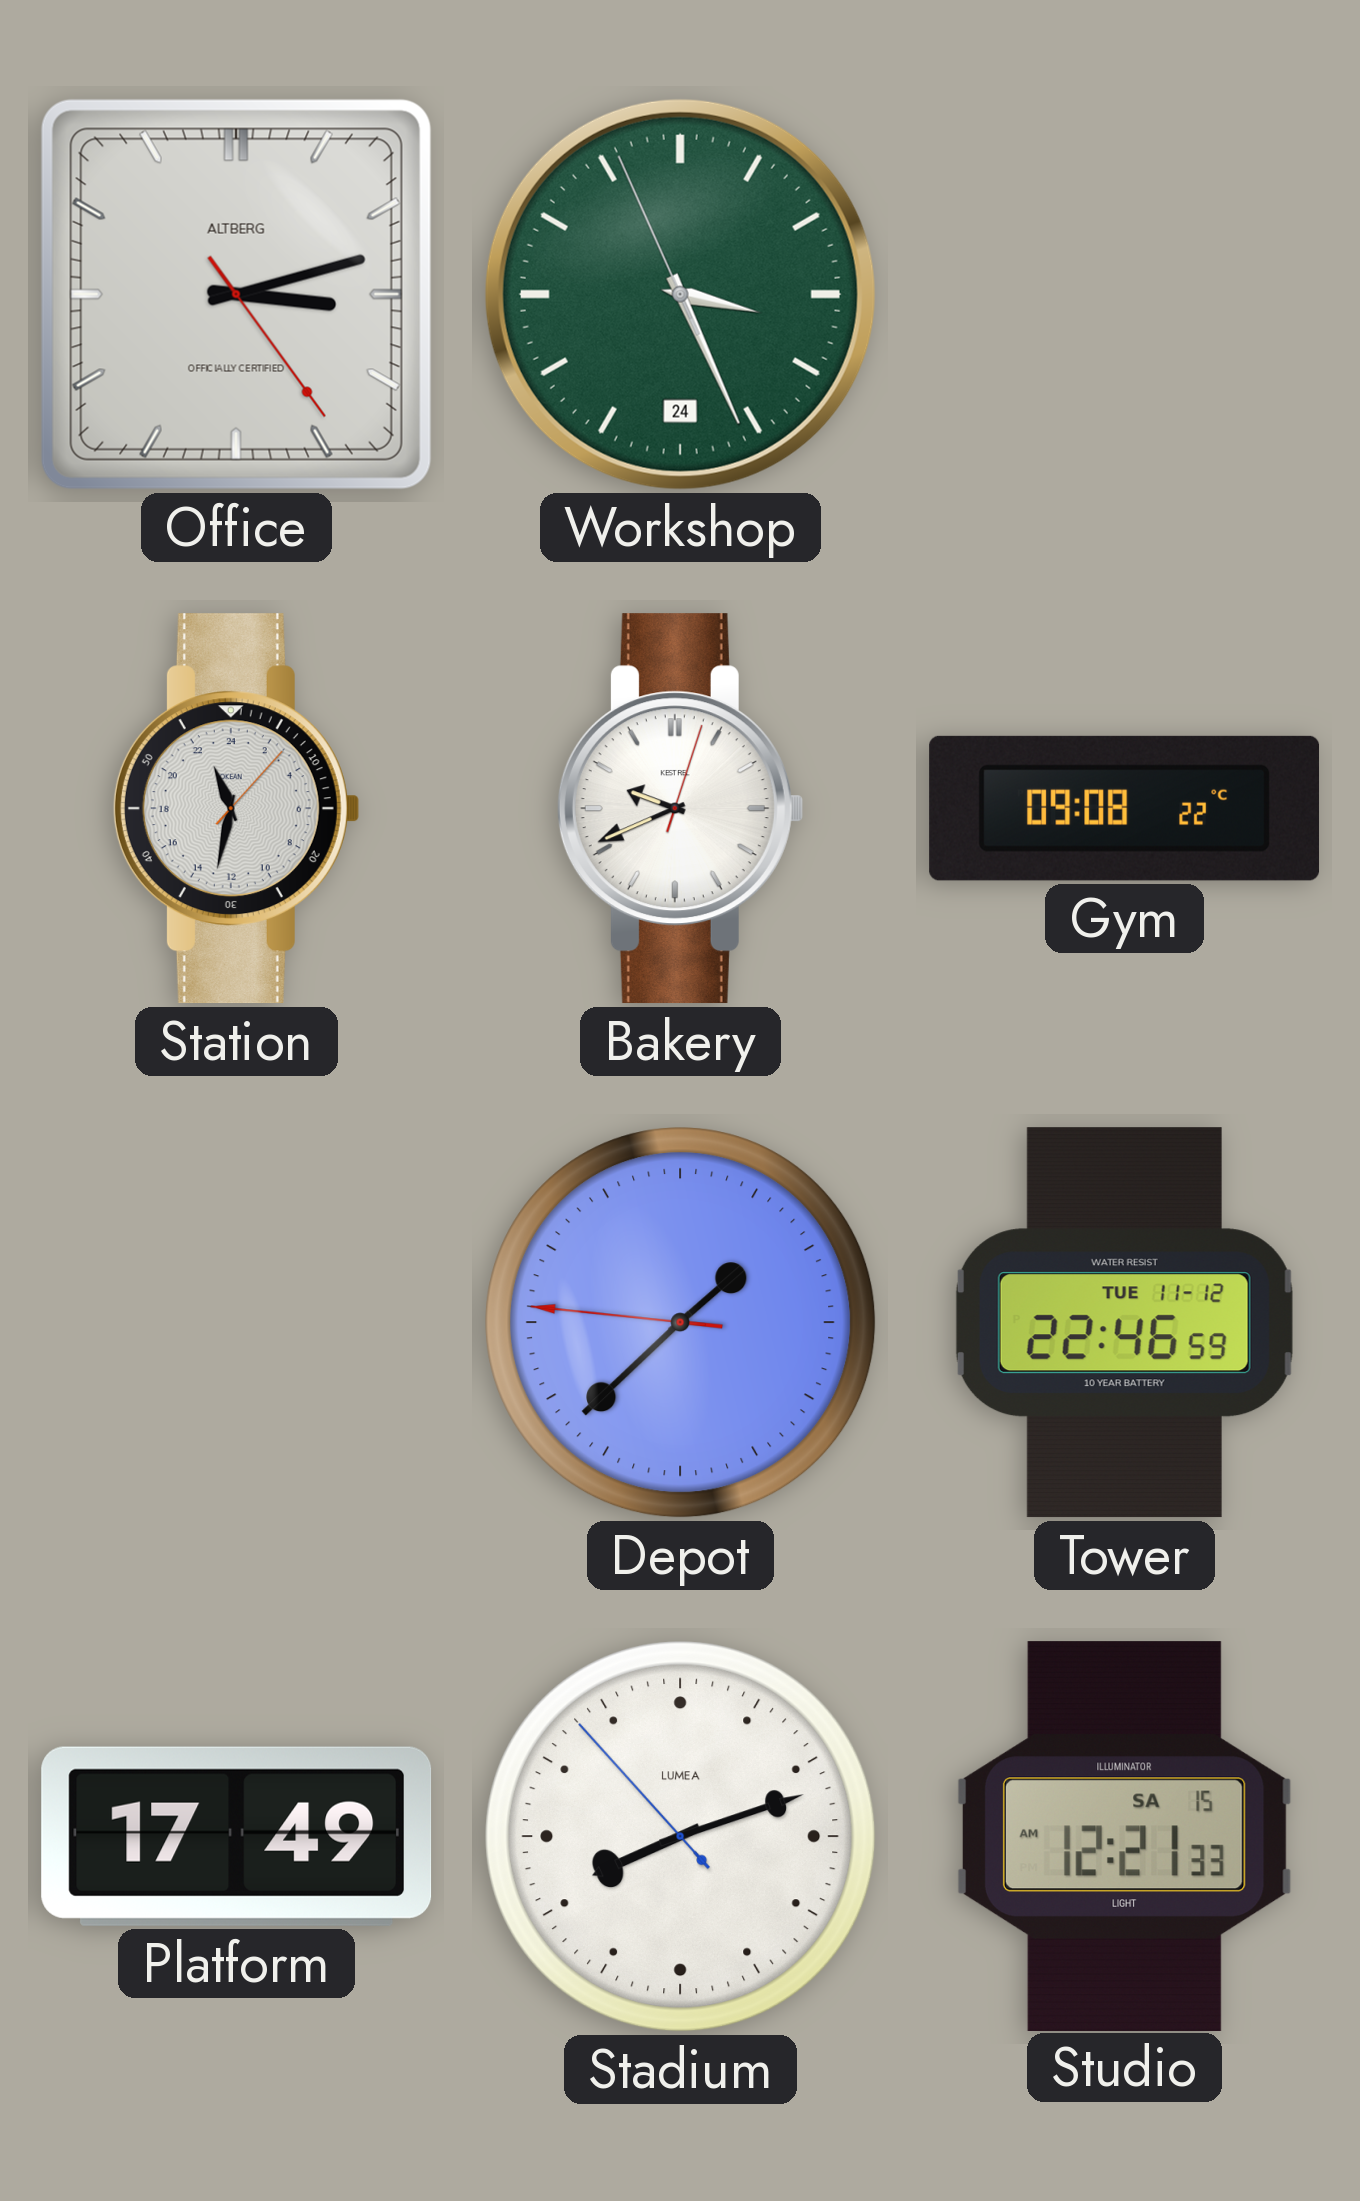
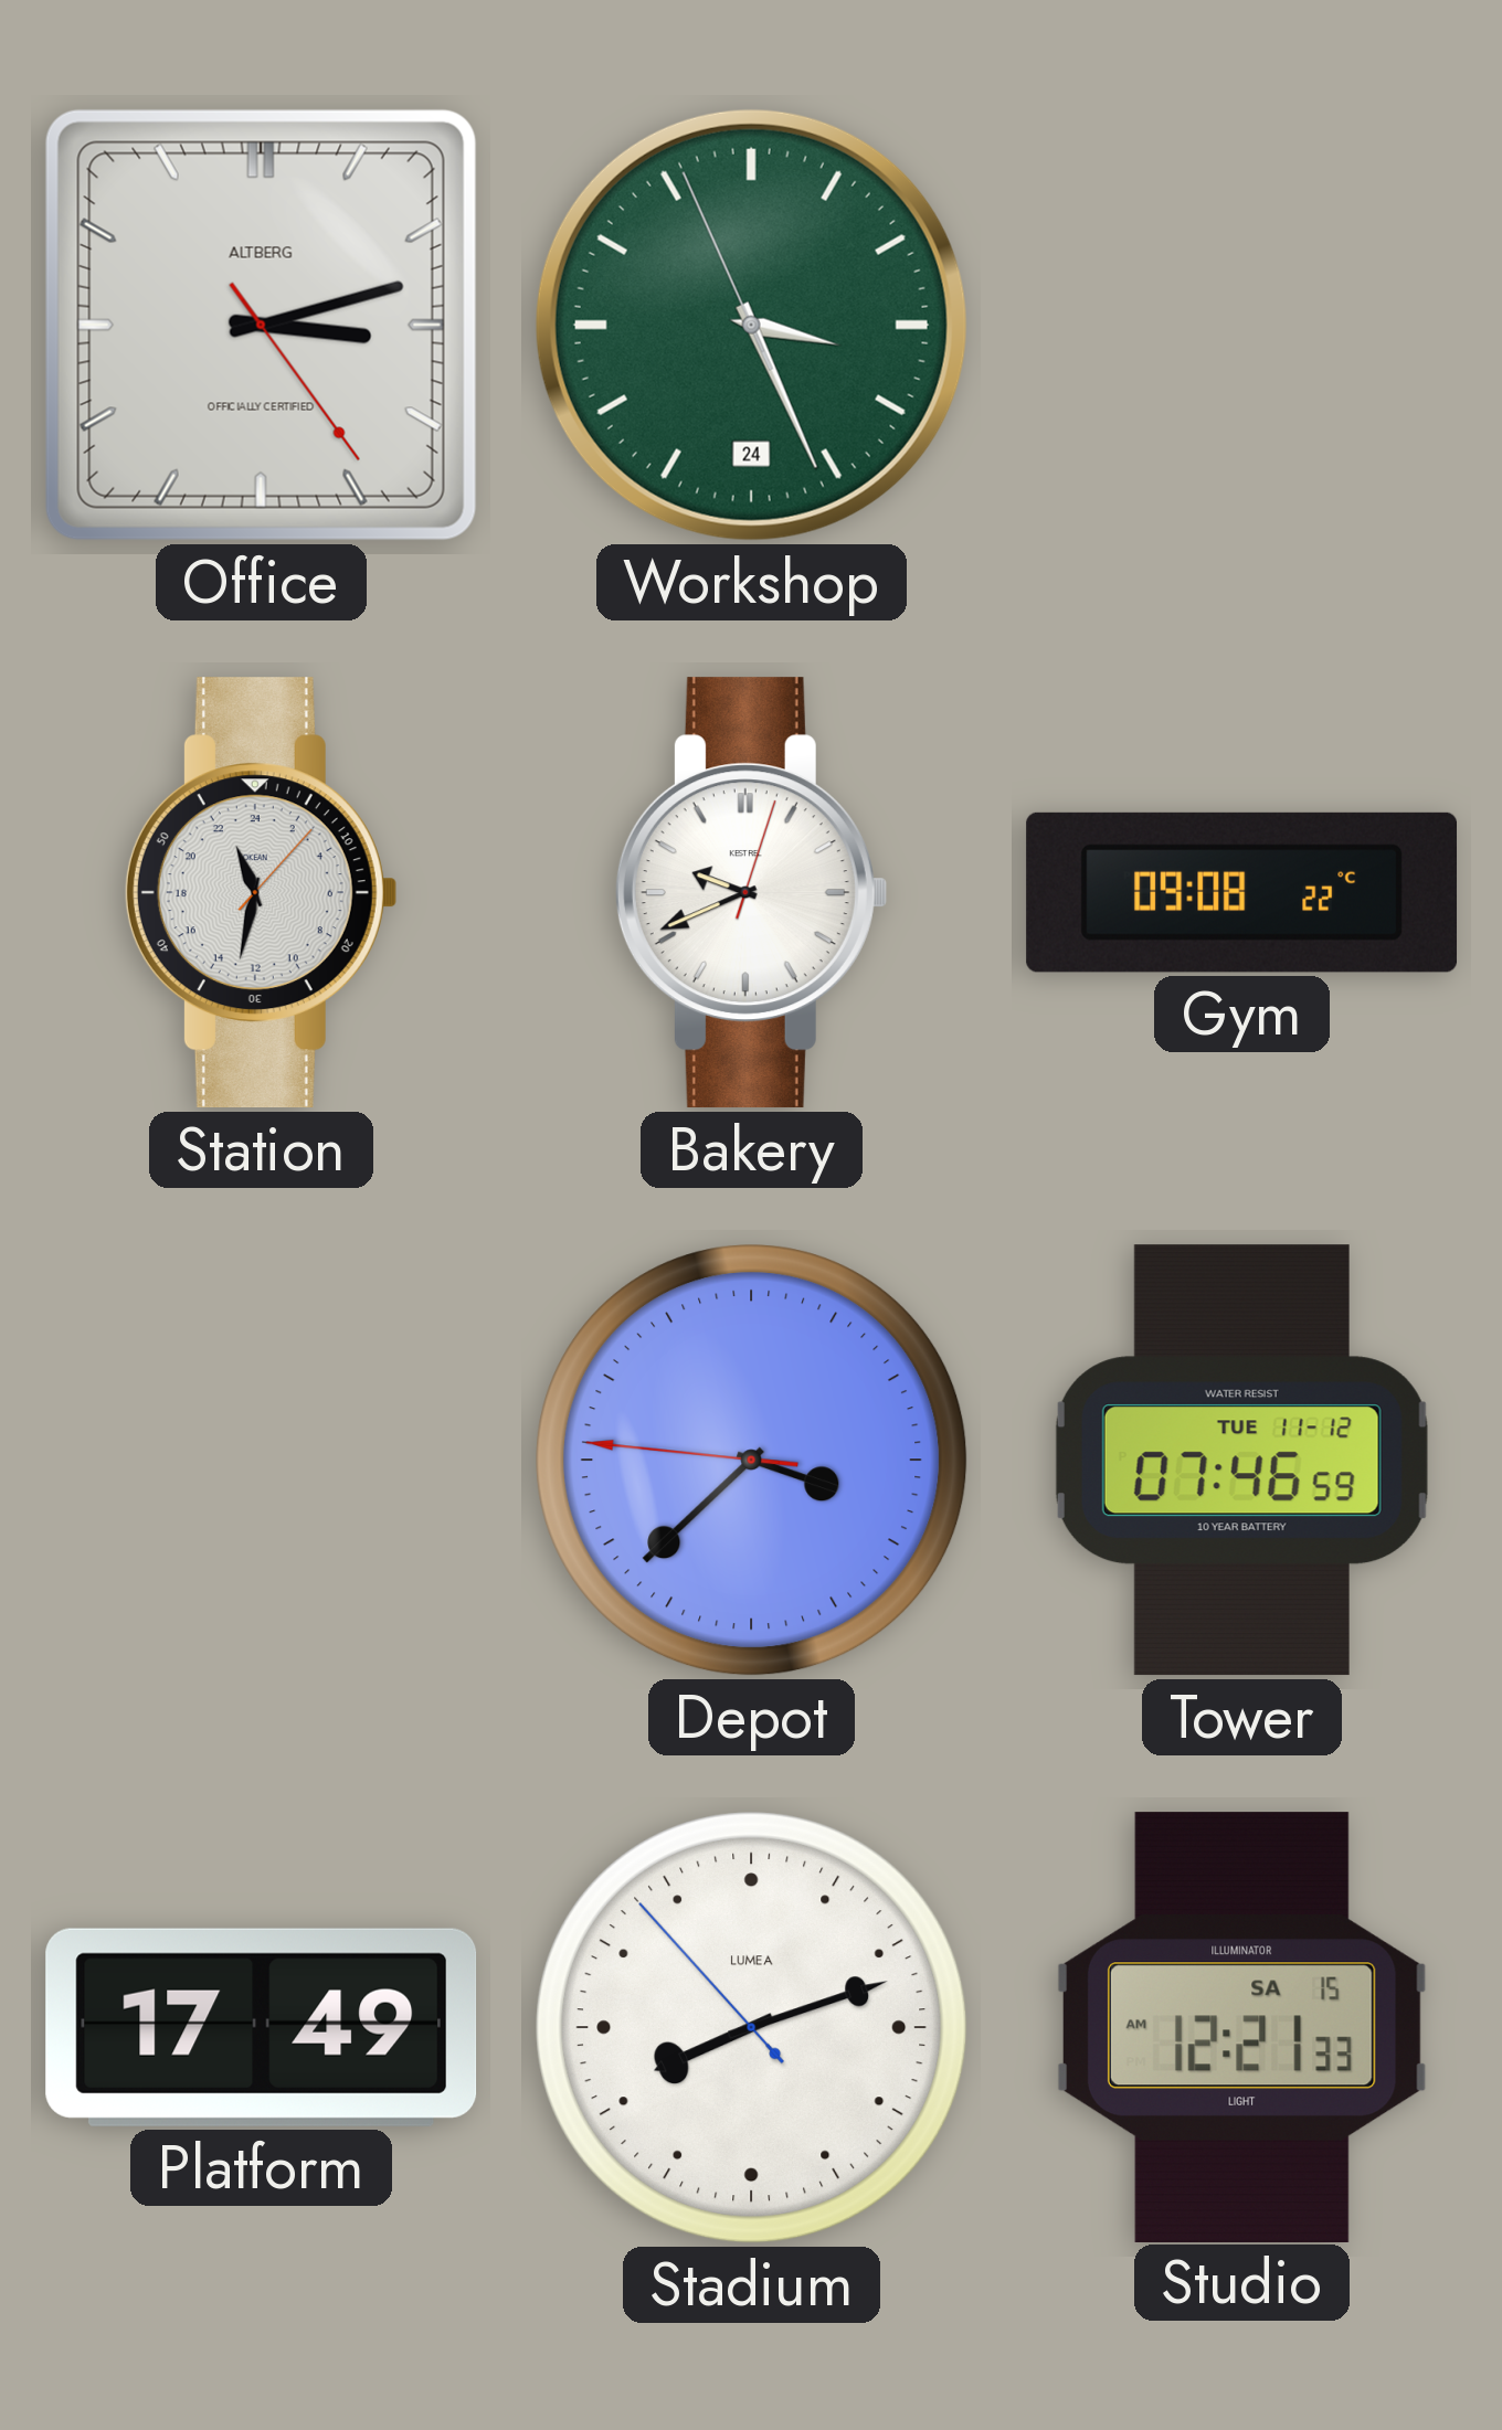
Depot: 1:37 -> 3:37
Tower: 22:46 -> 07:46
